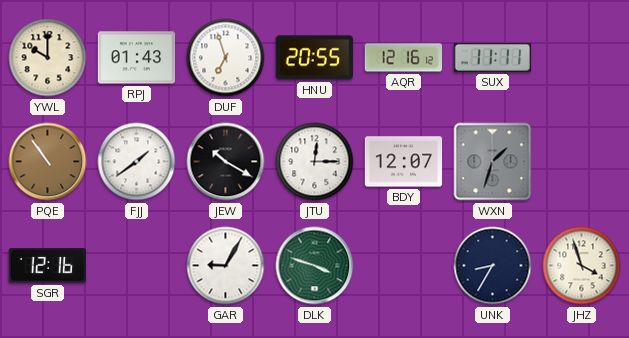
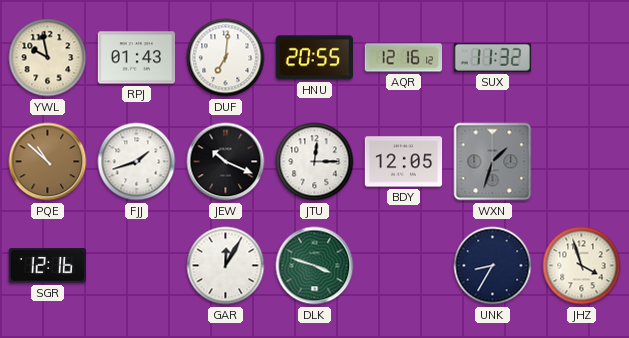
YWL: 10:00 -> 9:58
DUF: 6:57 -> 7:01
SUX: 11:11 -> 11:32
PQE: 10:54 -> 10:52
FJJ: 1:39 -> 1:42
JEW: 10:20 -> 10:19
BDY: 12:07 -> 12:05
GAR: 9:05 -> 12:05
